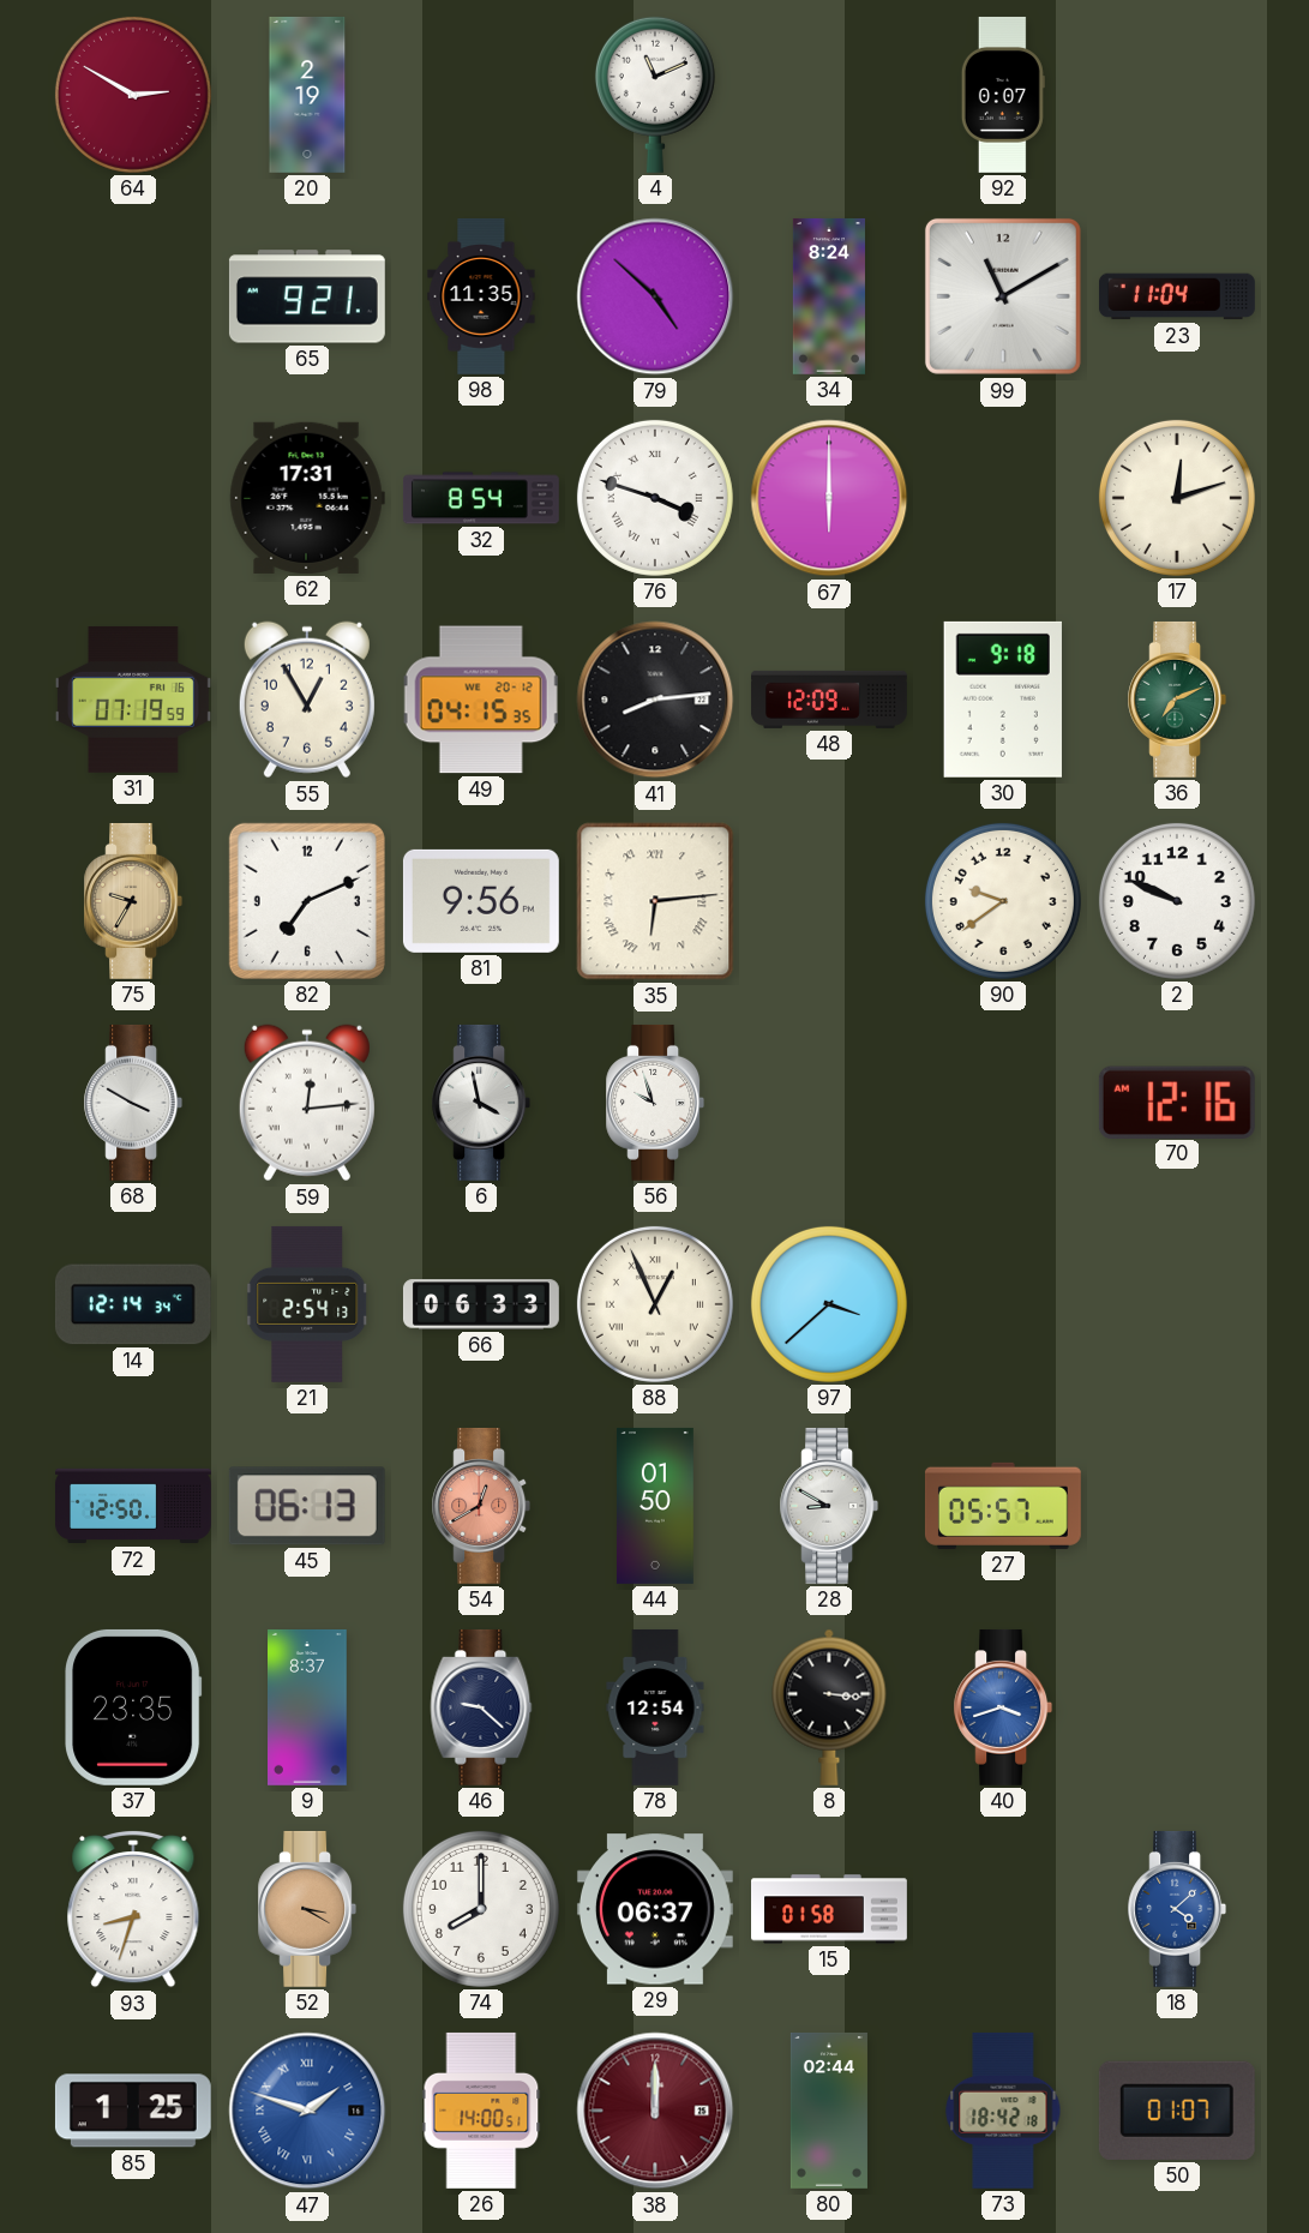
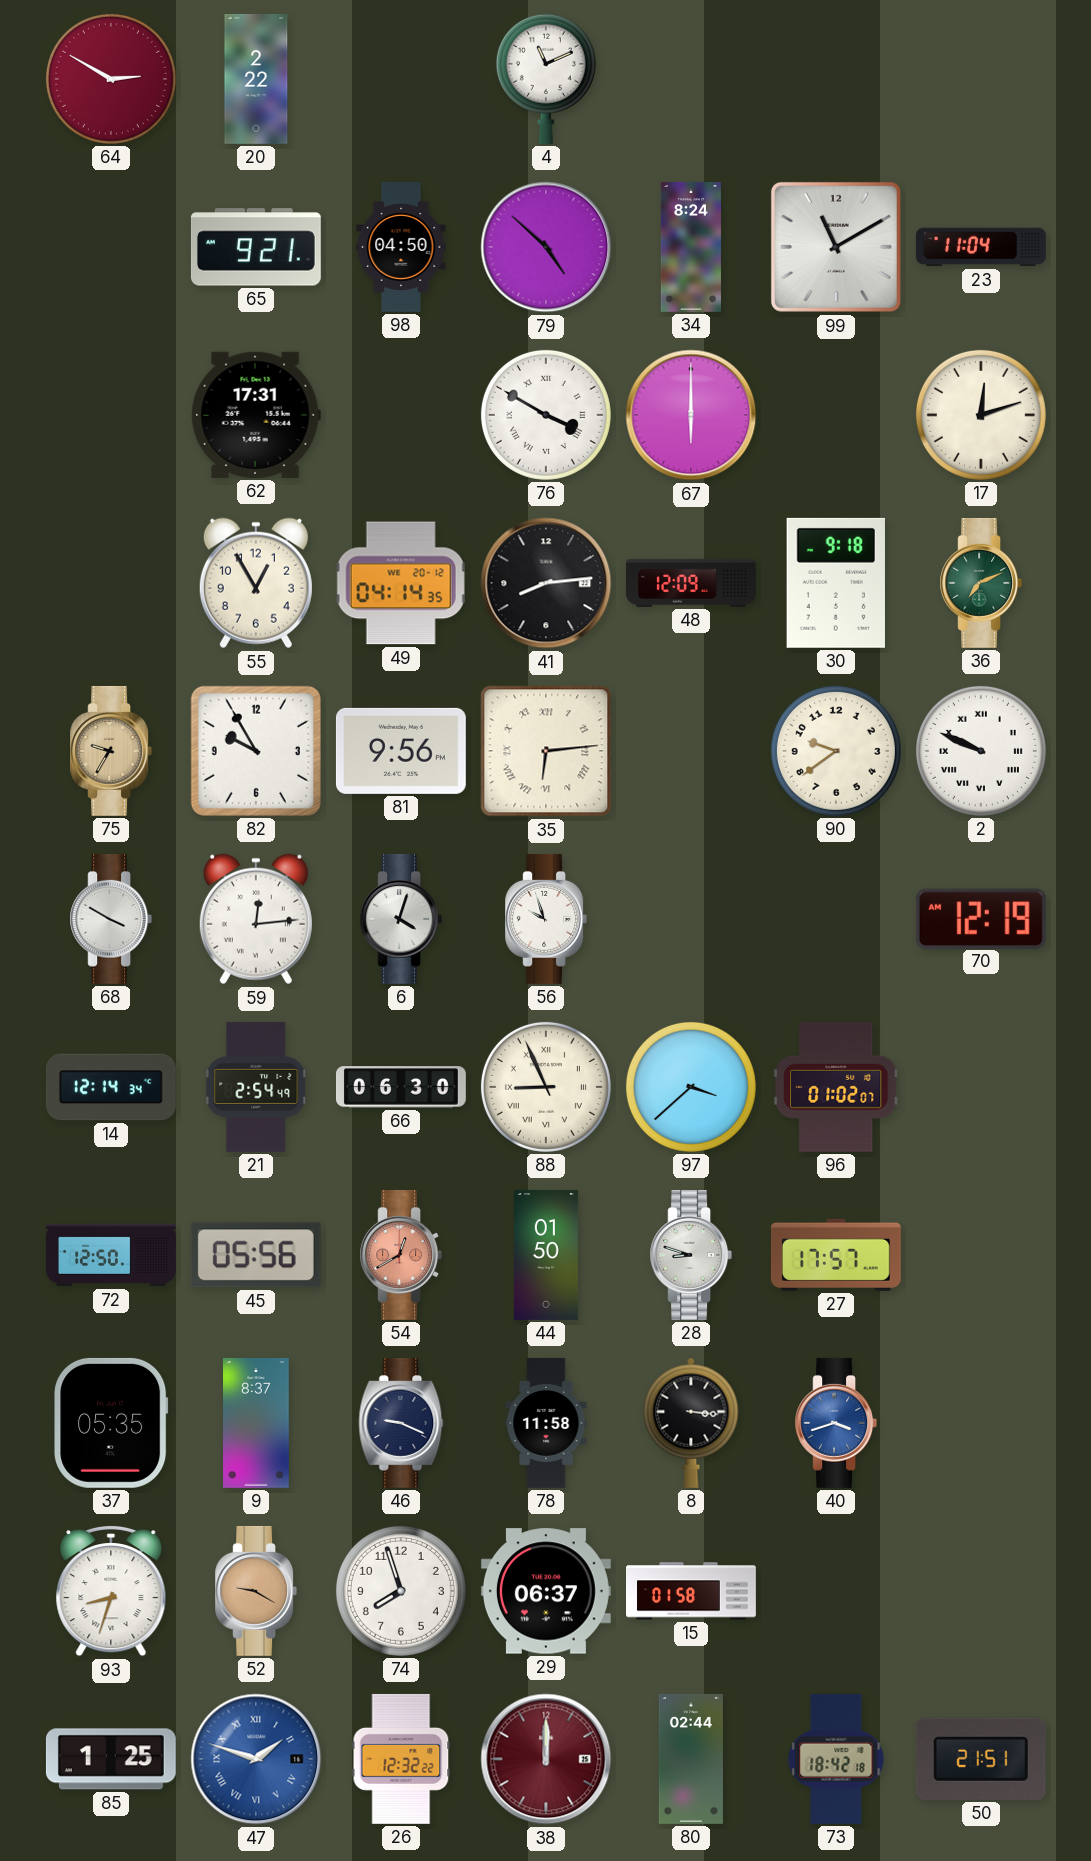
20: 2:19 -> 2:22
92: 0:07 -> none
98: 11:35 -> 04:50
32: 8:54 -> none
76: 3:48 -> 3:50
31: 07:19 -> none
49: 04:15 -> 04:14
82: 7:11 -> 9:55
2 numerals: Arabic -> Roman
6: 3:58 -> 4:03
70: 12:16 -> 12:19
21: 2:54:13 -> 2:54:49
66: 06:33 -> 06:30
88: 12:56 -> 8:56
96: none -> 01:02
45: 06:13 -> 05:56
28: 8:50 -> 8:48
27: 05:57 -> 17:57
37: 23:35 -> 05:35
46: 9:22 -> 9:19
78: 12:54 -> 11:58
52: 3:20 -> 9:20
74: 8:00 -> 7:57
18: 4:08 -> none
26: 14:00 -> 12:32
50: 01:07 -> 21:51
